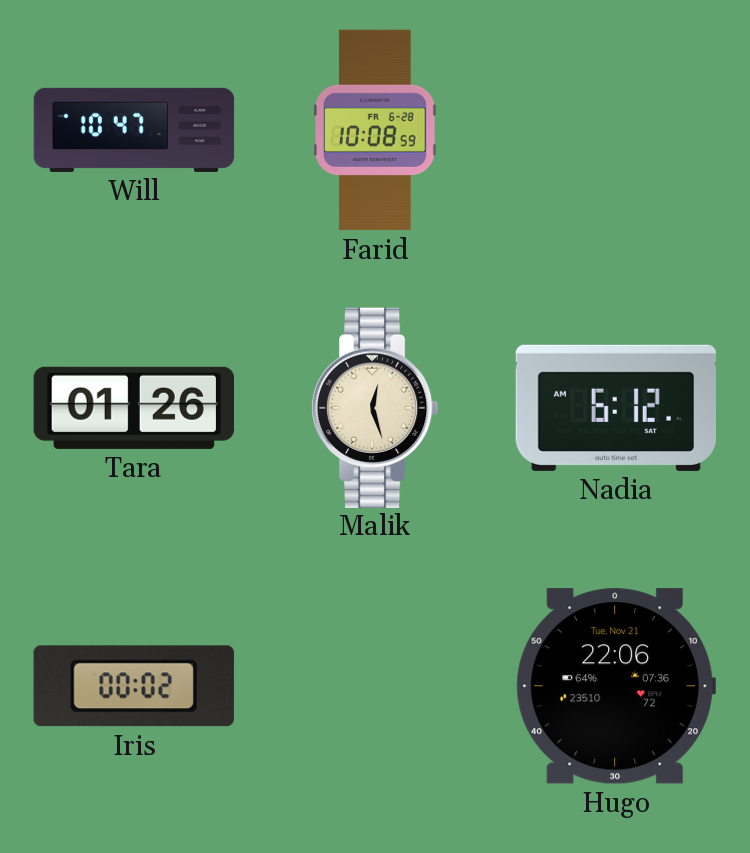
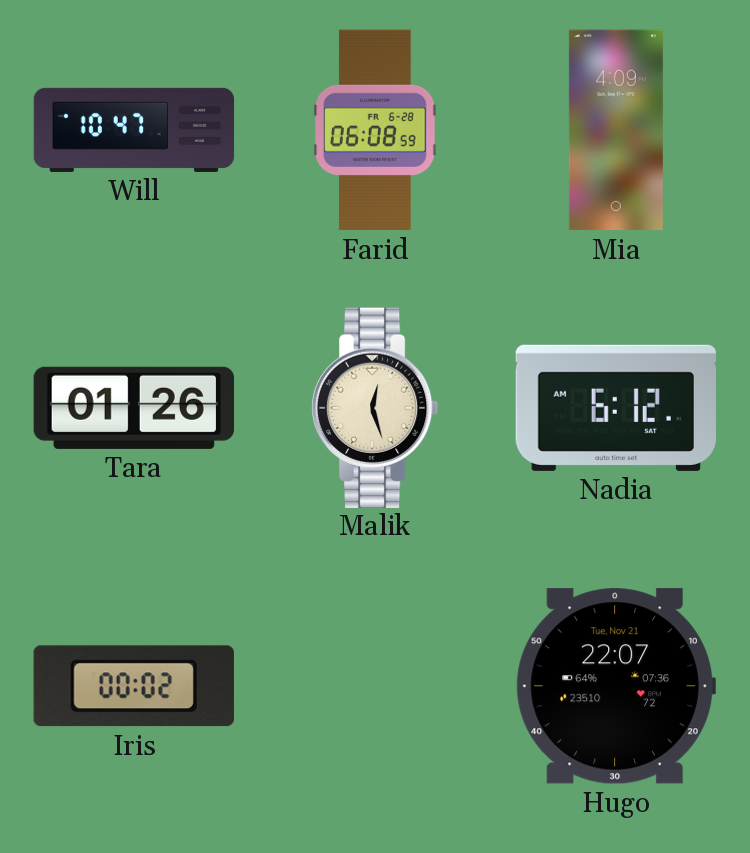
Farid: 10:08 -> 06:08
Mia: none -> 4:09
Hugo: 22:06 -> 22:07
